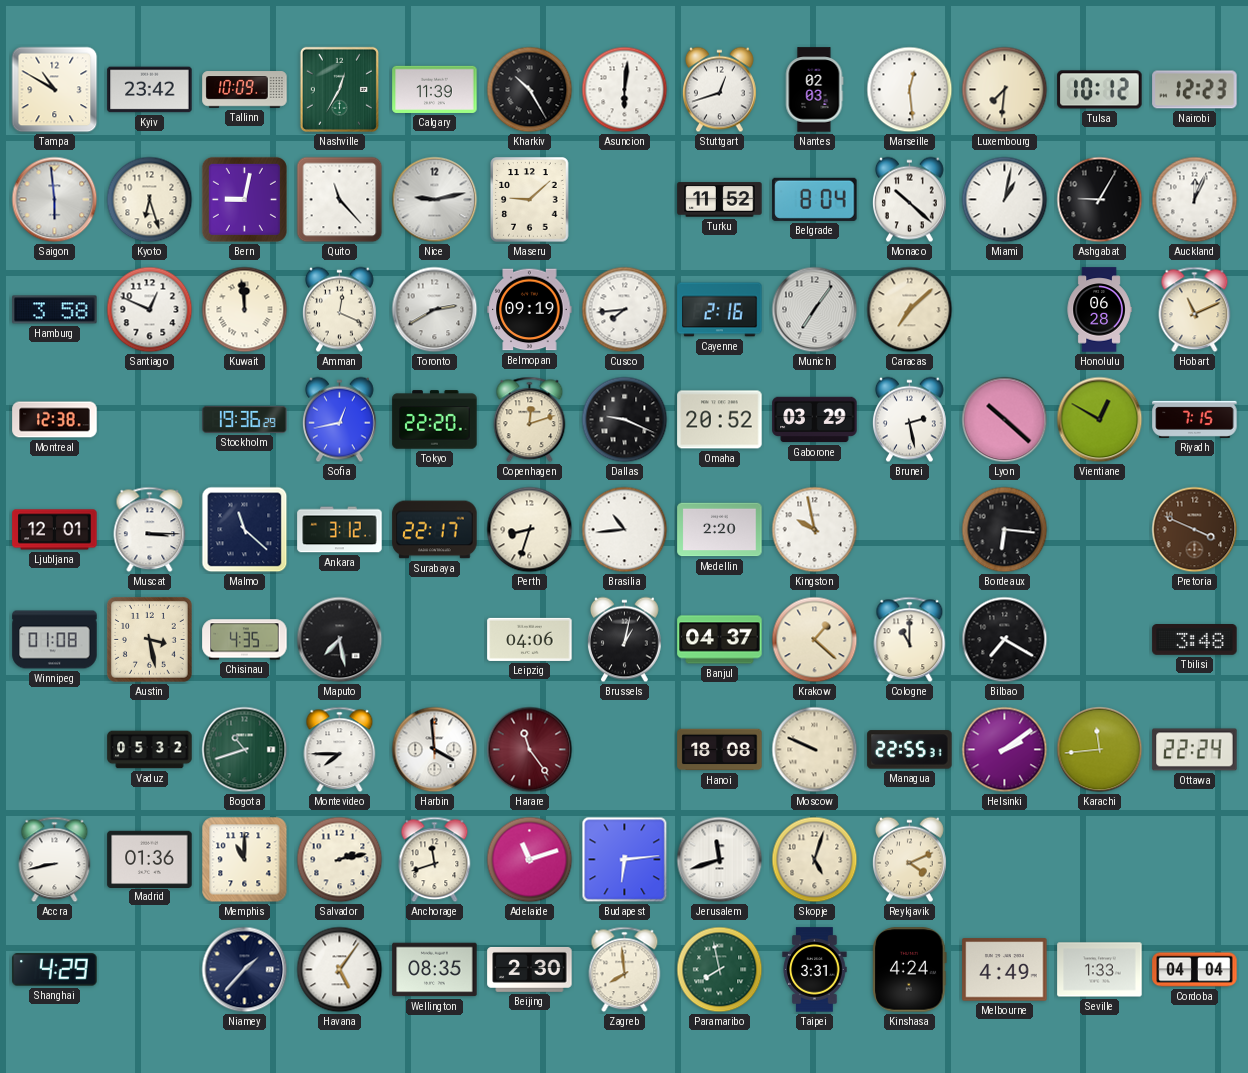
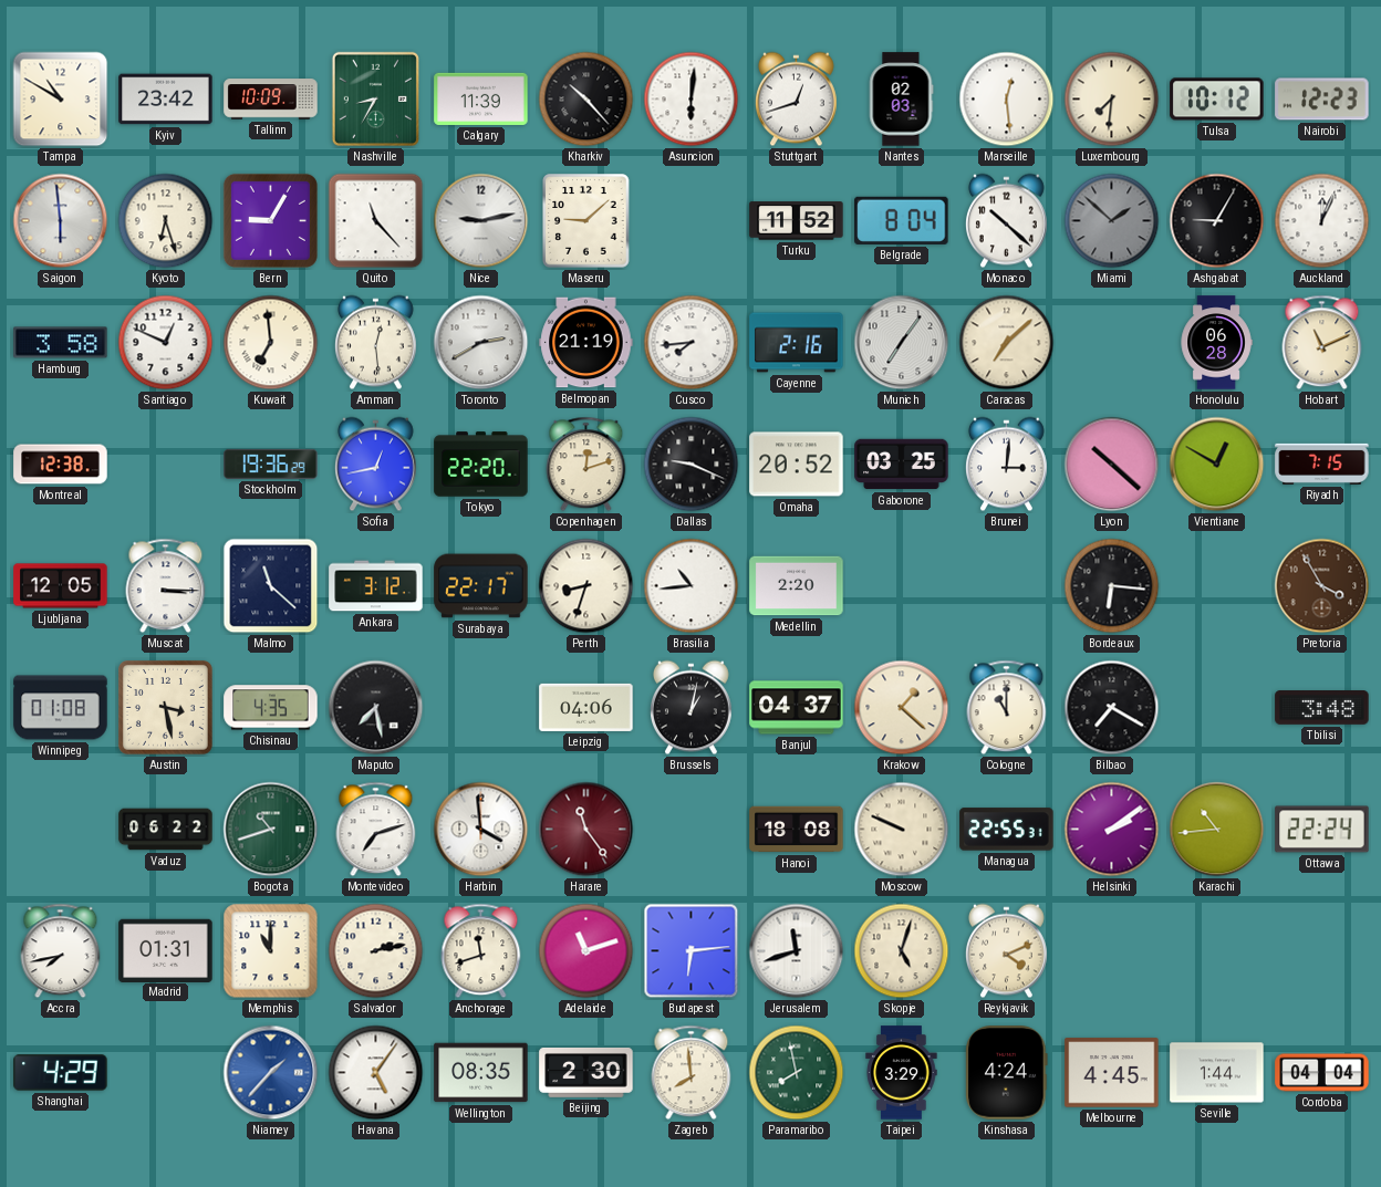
Nashville: 12:35 -> 8:35
Kharkiv: 10:25 -> 10:23
Bern: 9:02 -> 9:05
Miami: 1:02 -> 1:52
Miami dial: white -> grey
Kuwait: 11:59 -> 6:59
Amman: 12:19 -> 12:29
Belmopan: 09:19 -> 21:19
Gaborone: 03:29 -> 03:25
Brunei: 2:28 -> 3:01
Ljubljana: 12:01 -> 12:05
Kingston: 9:58 -> none
Pretoria: 3:49 -> 3:55
Vaduz: 05:32 -> 06:22
Montevideo: 7:45 -> 7:12
Karachi: 11:44 -> 10:44
Accra: 8:43 -> 7:43
Madrid: 01:36 -> 01:31
Niamey dial: navy -> blue
Taipei: 3:31 -> 3:29
Melbourne: 4:49 -> 4:45
Seville: 1:33 -> 1:44
